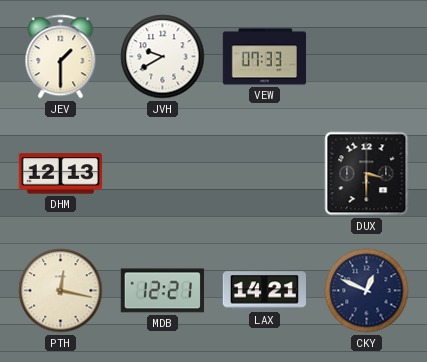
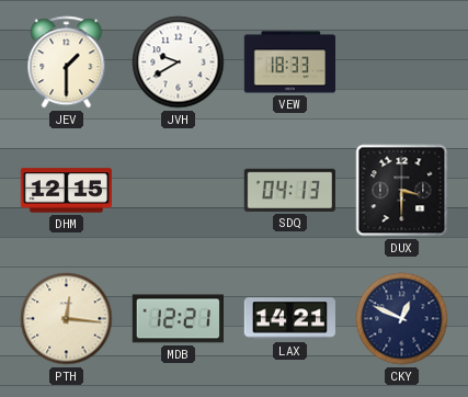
VEW: 07:33 -> 18:33
DHM: 12:13 -> 12:15
SDQ: none -> 04:13
PTH: 12:17 -> 12:16
